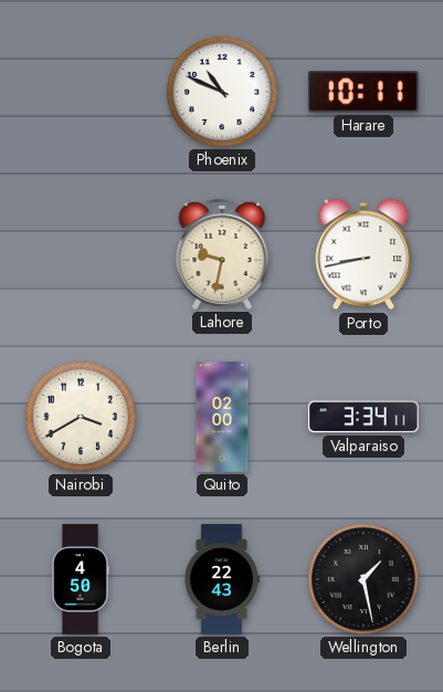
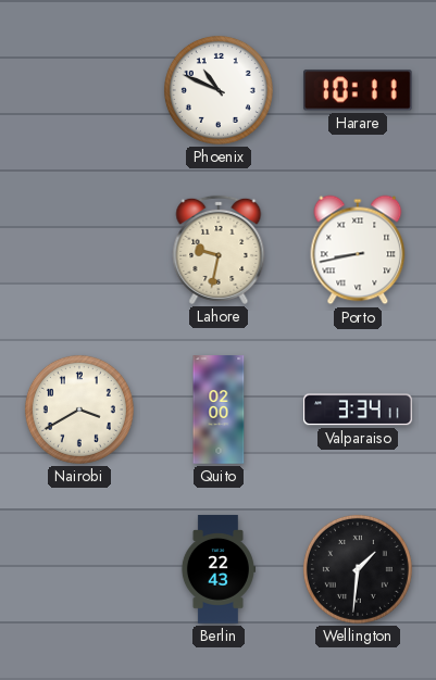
Bogota: 4:50 -> none
Wellington: 1:28 -> 1:31
